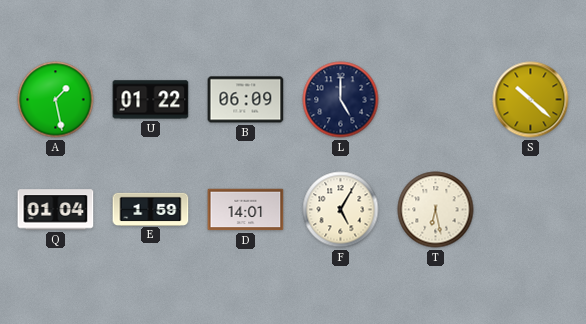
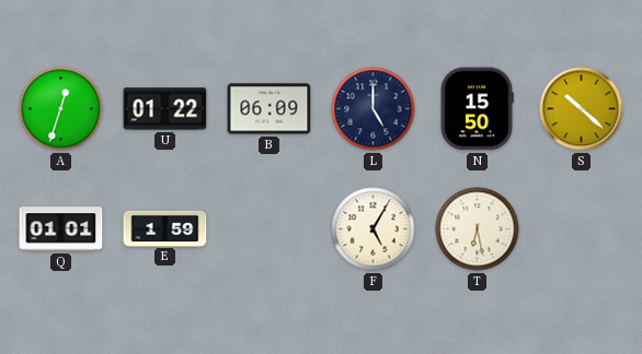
A: 1:28 -> 12:33
N: none -> 15:50
Q: 01:04 -> 01:01
D: 14:01 -> none
